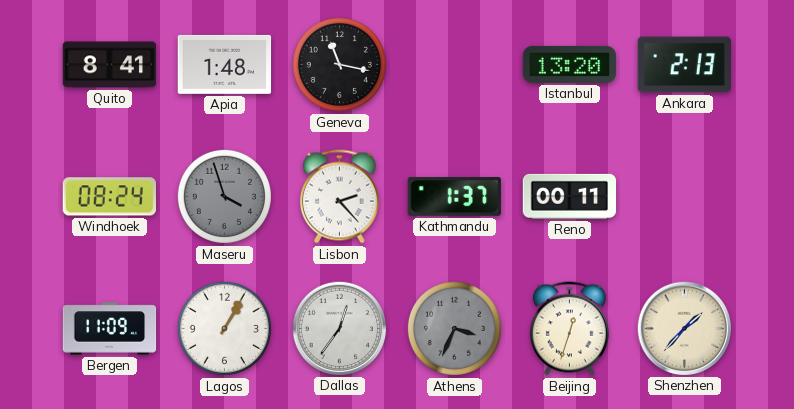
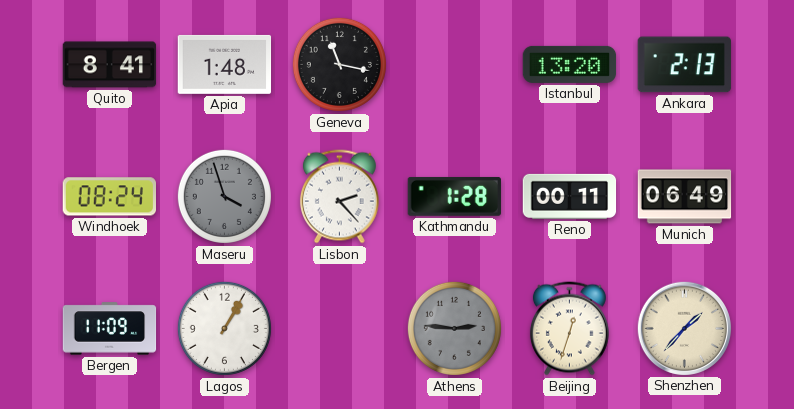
Kathmandu: 1:37 -> 1:28
Munich: none -> 06:49
Dallas: 12:36 -> none
Athens: 3:34 -> 2:46
